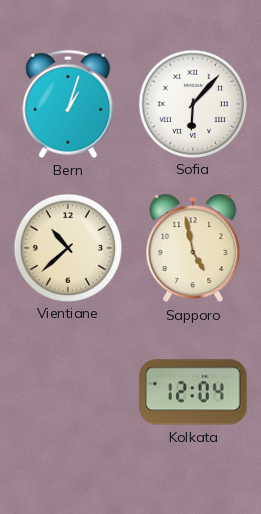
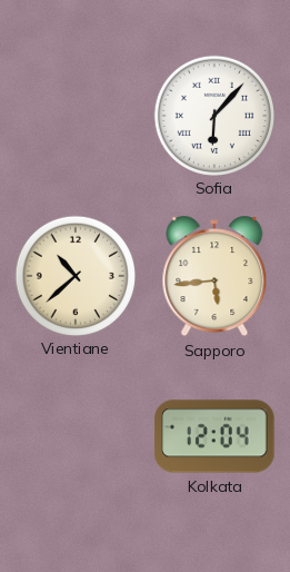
Bern: 1:03 -> none
Sapporo: 4:58 -> 5:44
